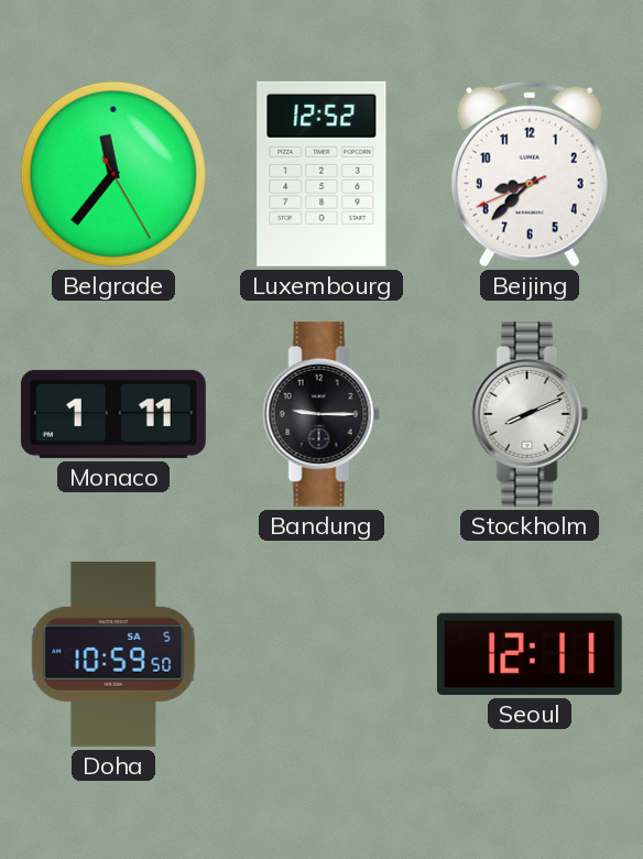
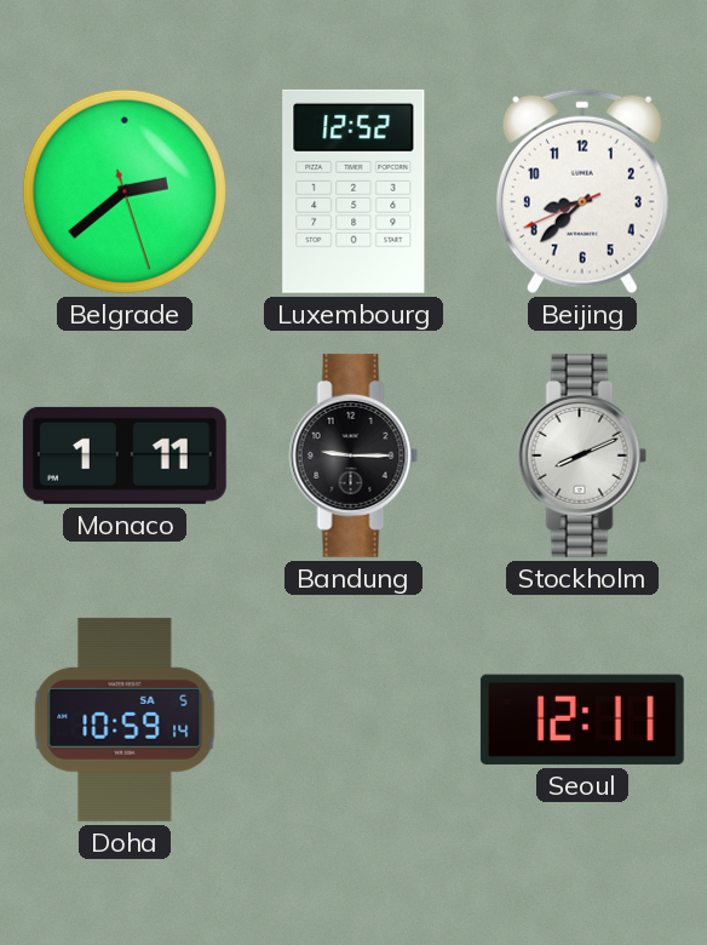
Belgrade: 11:36 -> 2:38
Doha: 10:59:50 -> 10:59:14
